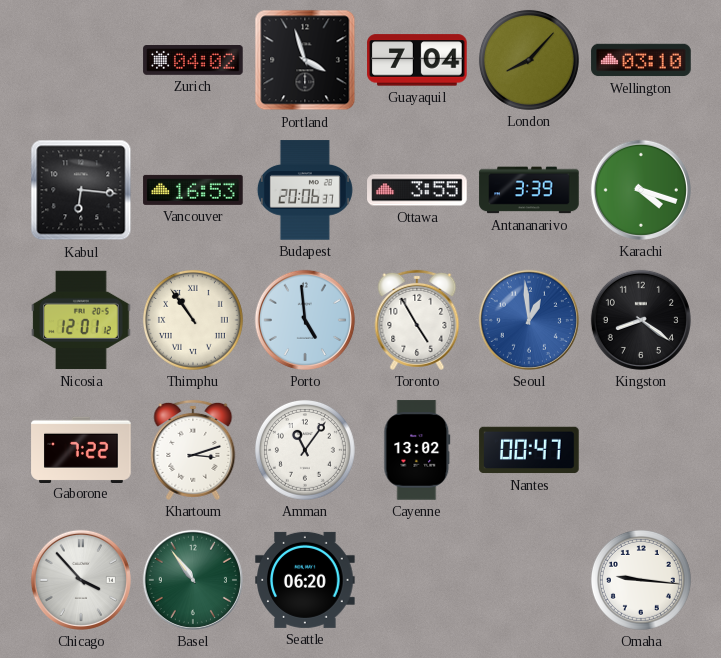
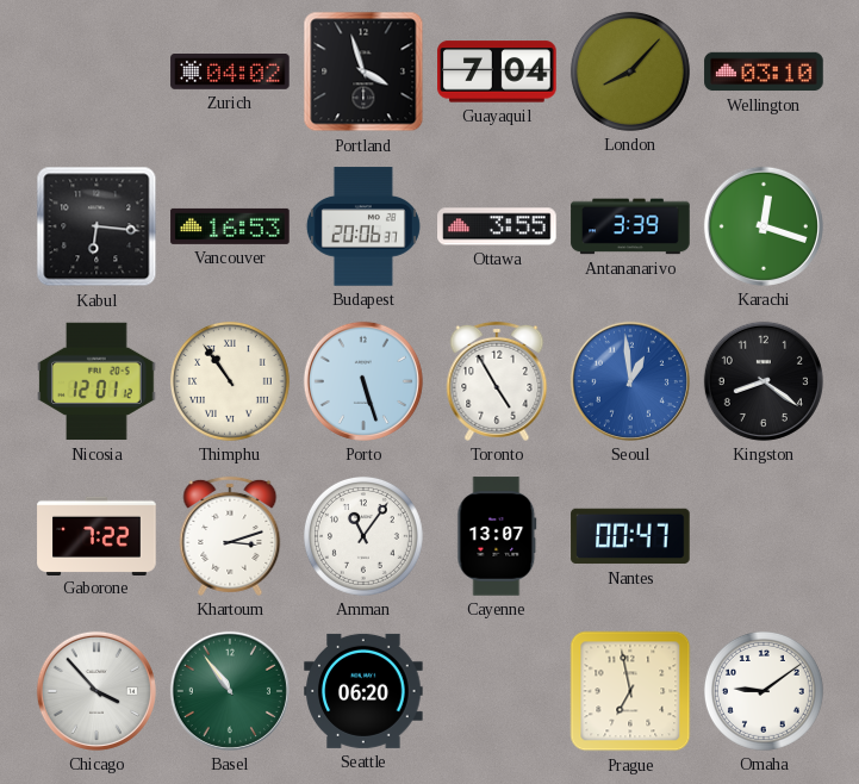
Karachi: 4:18 -> 12:18
Porto: 4:59 -> 5:27
Cayenne: 13:02 -> 13:07
Prague: none -> 6:58
Omaha: 9:16 -> 9:09
